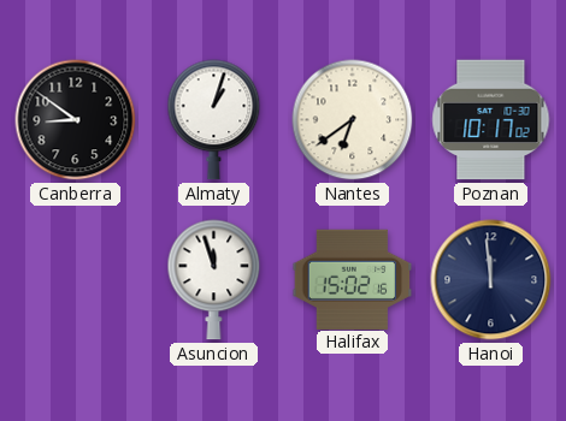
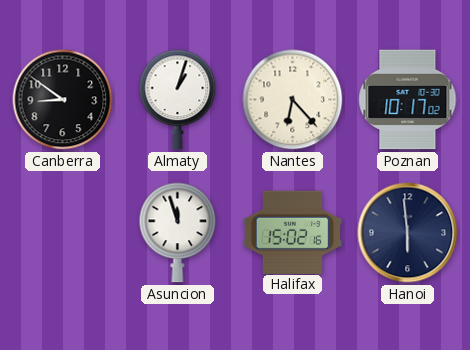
Nantes: 6:39 -> 6:23
Hanoi: 11:59 -> 5:59
